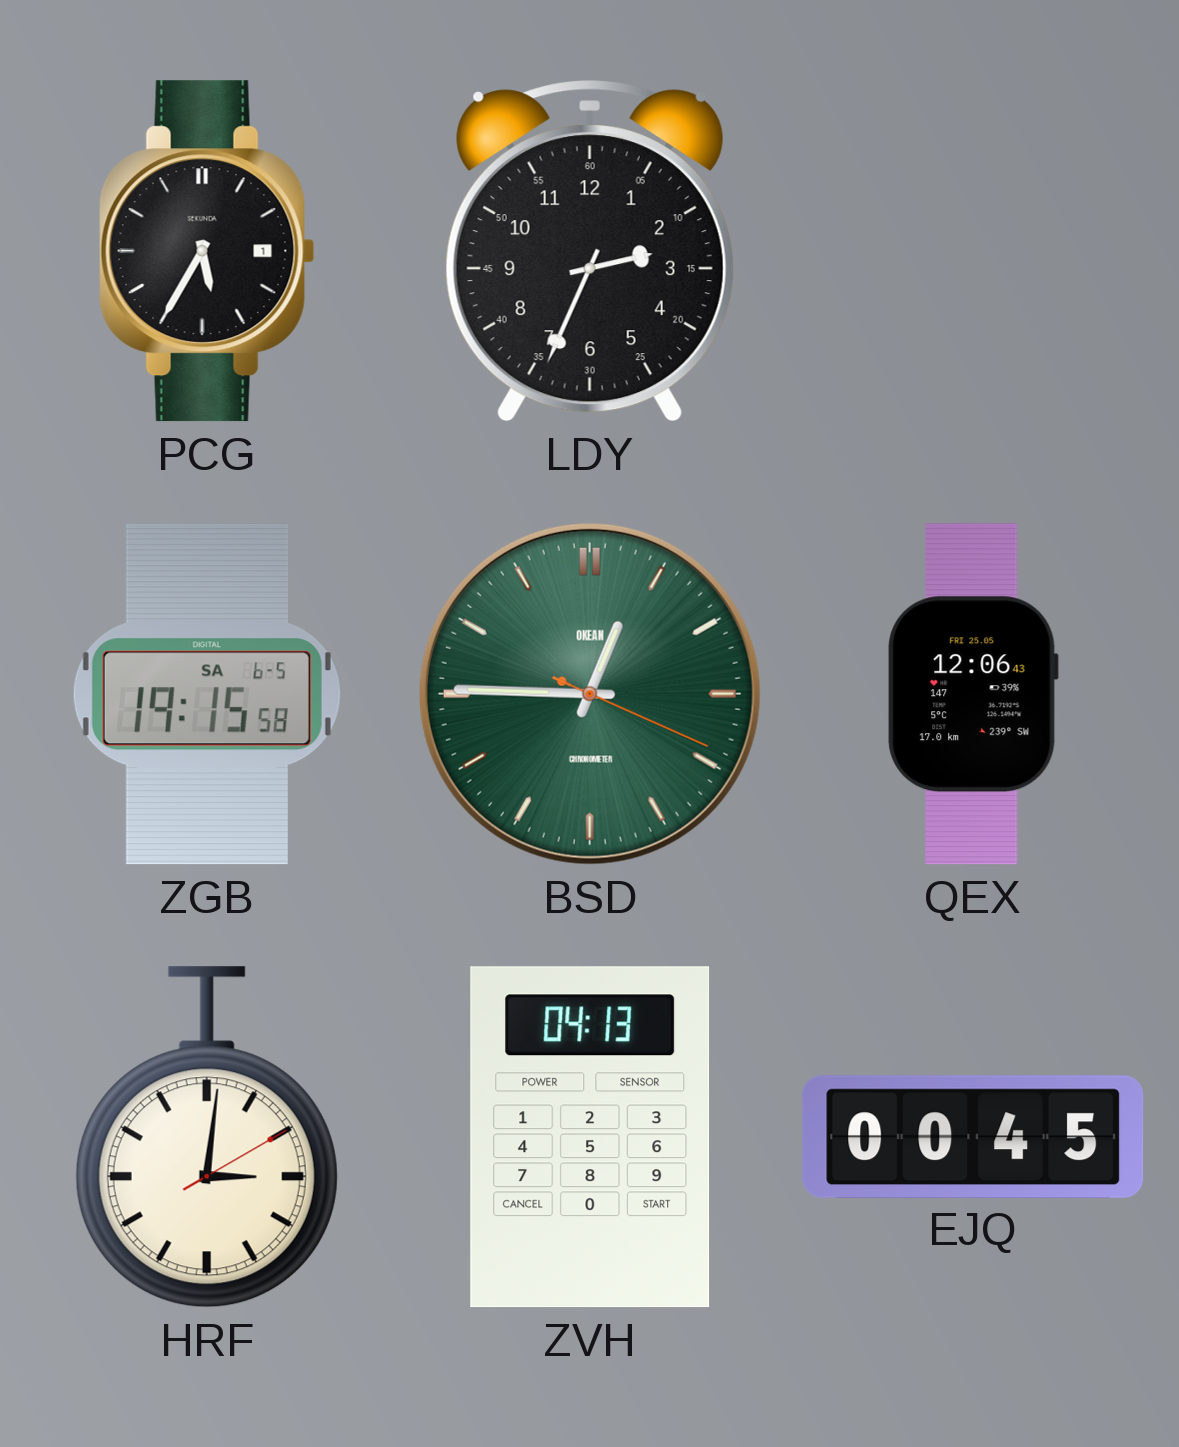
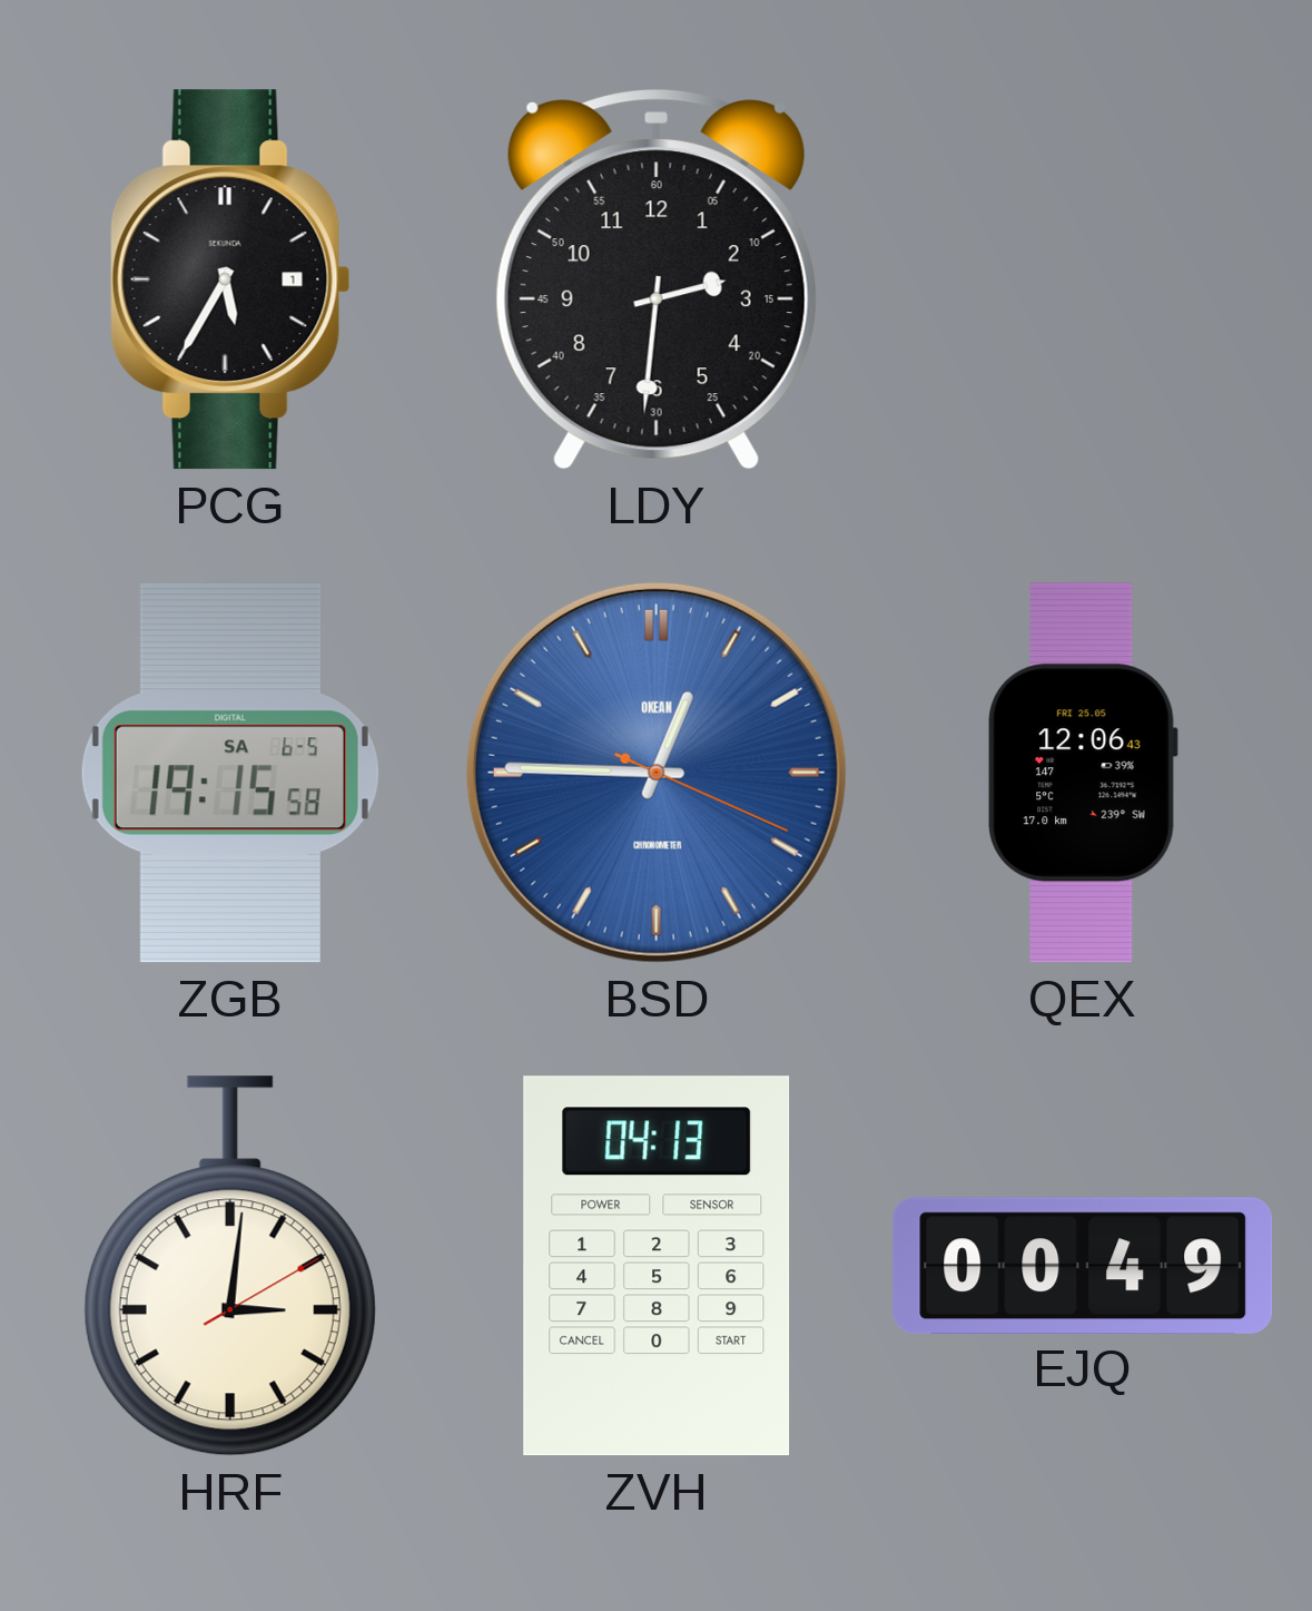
LDY: 2:34 -> 2:31
BSD dial: green -> blue
EJQ: 00:45 -> 00:49
